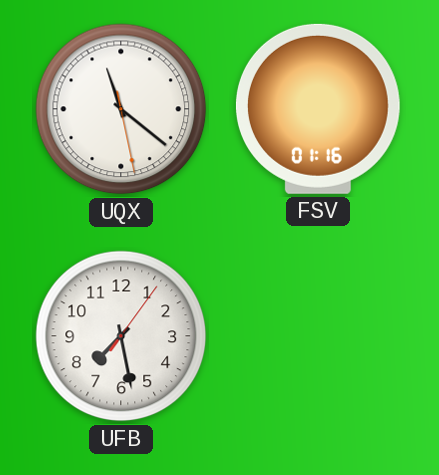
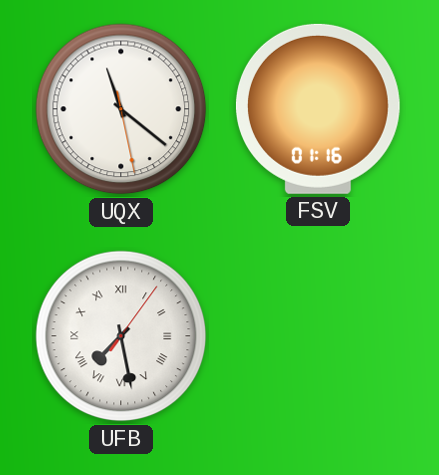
UFB numerals: Arabic -> Roman
